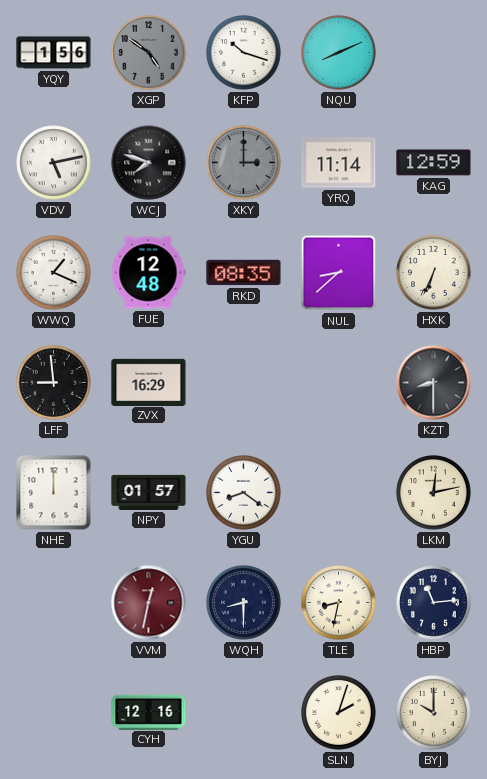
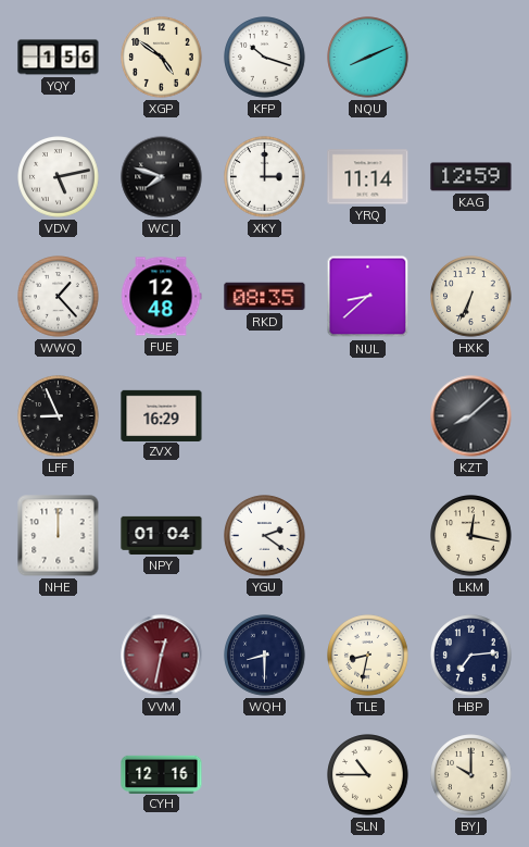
XGP dial: grey -> cream
XKY dial: grey -> white
WWQ: 1:19 -> 1:23
LFF: 8:59 -> 8:56
KZT: 8:30 -> 8:08
NPY: 01:57 -> 01:04
YGU: 8:21 -> 2:21
LKM: 12:13 -> 12:17
HBP: 11:14 -> 7:14
SLN: 2:03 -> 10:45
